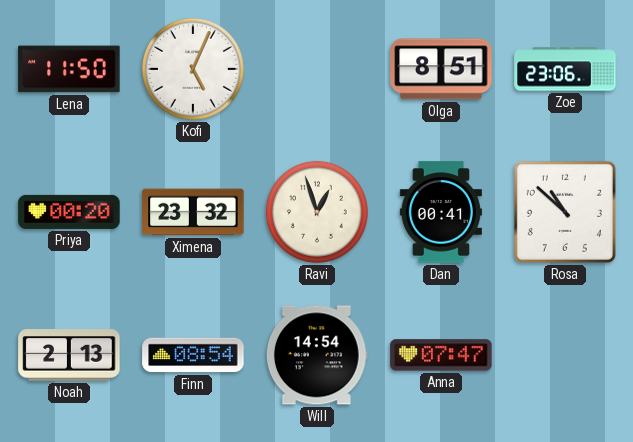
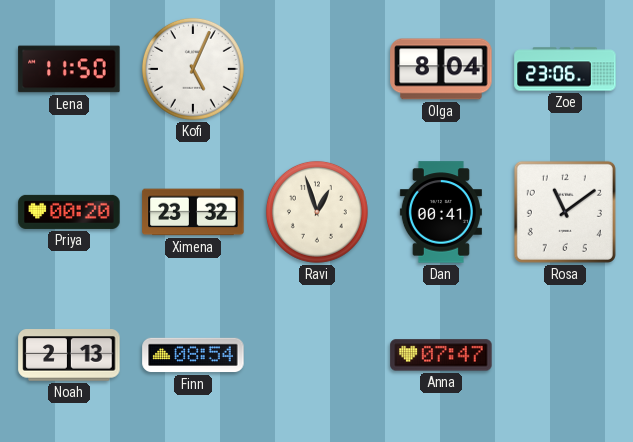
Olga: 8:51 -> 8:04
Rosa: 10:52 -> 11:09
Will: 14:54 -> none
